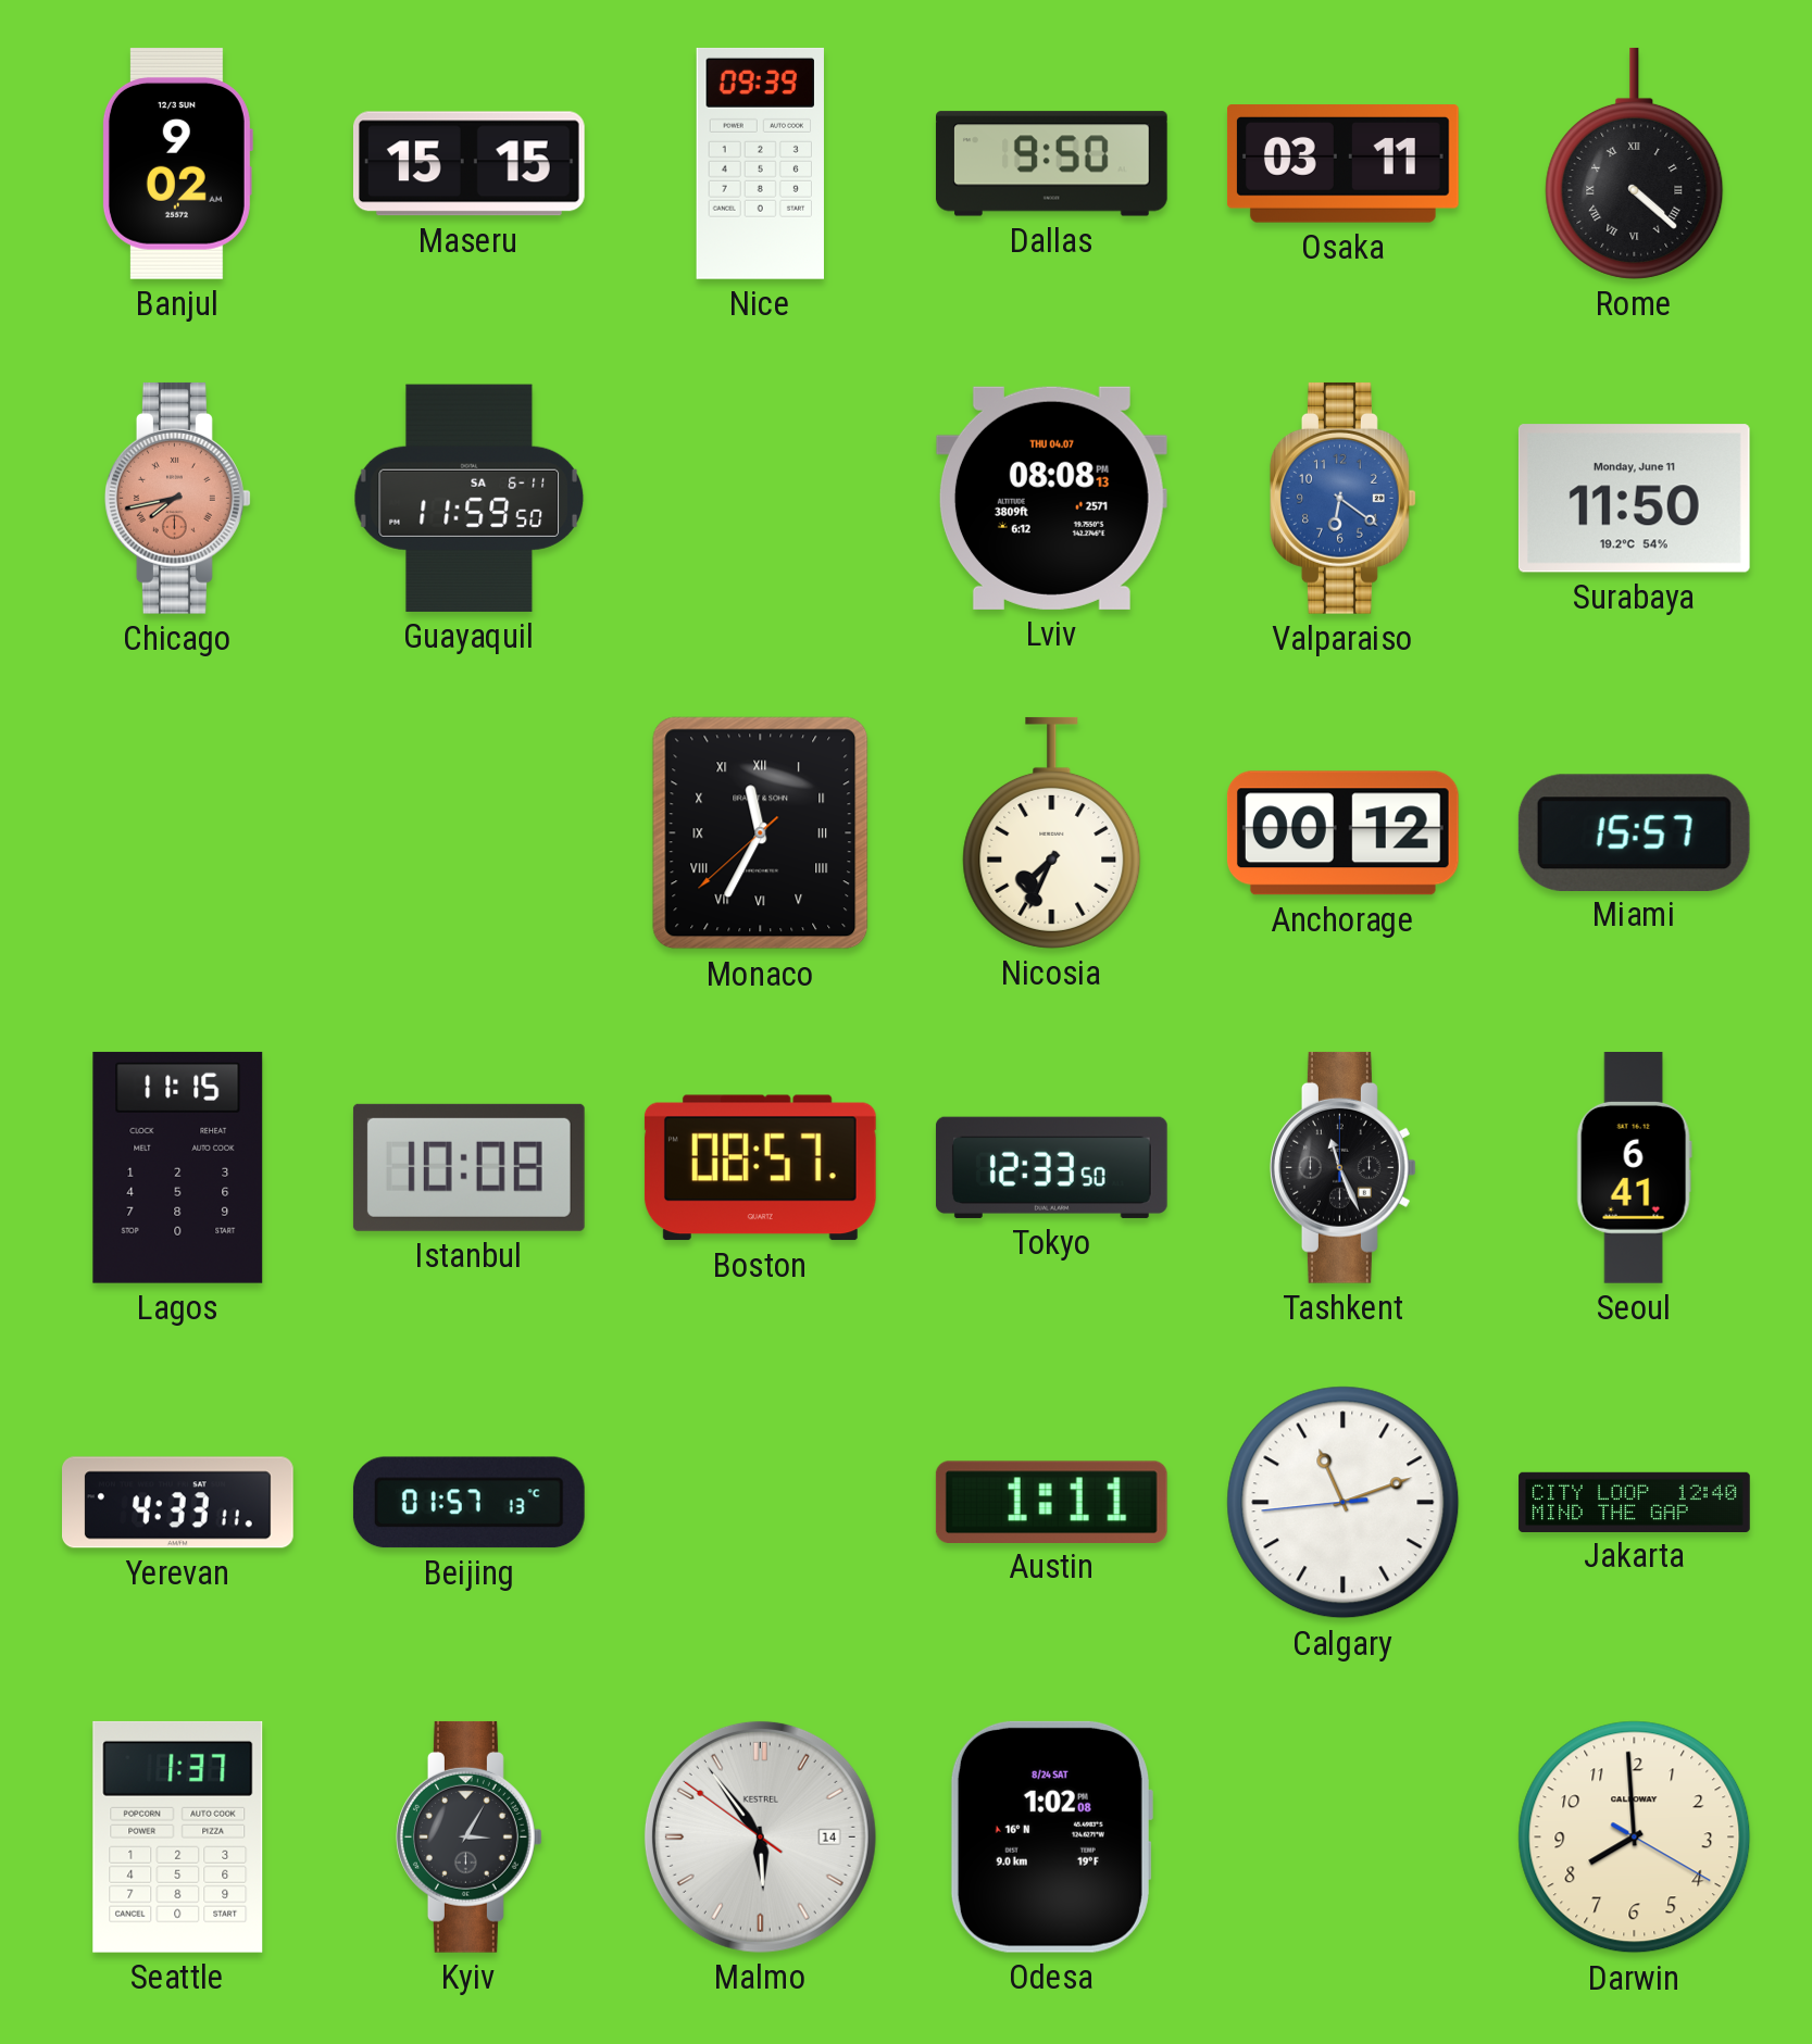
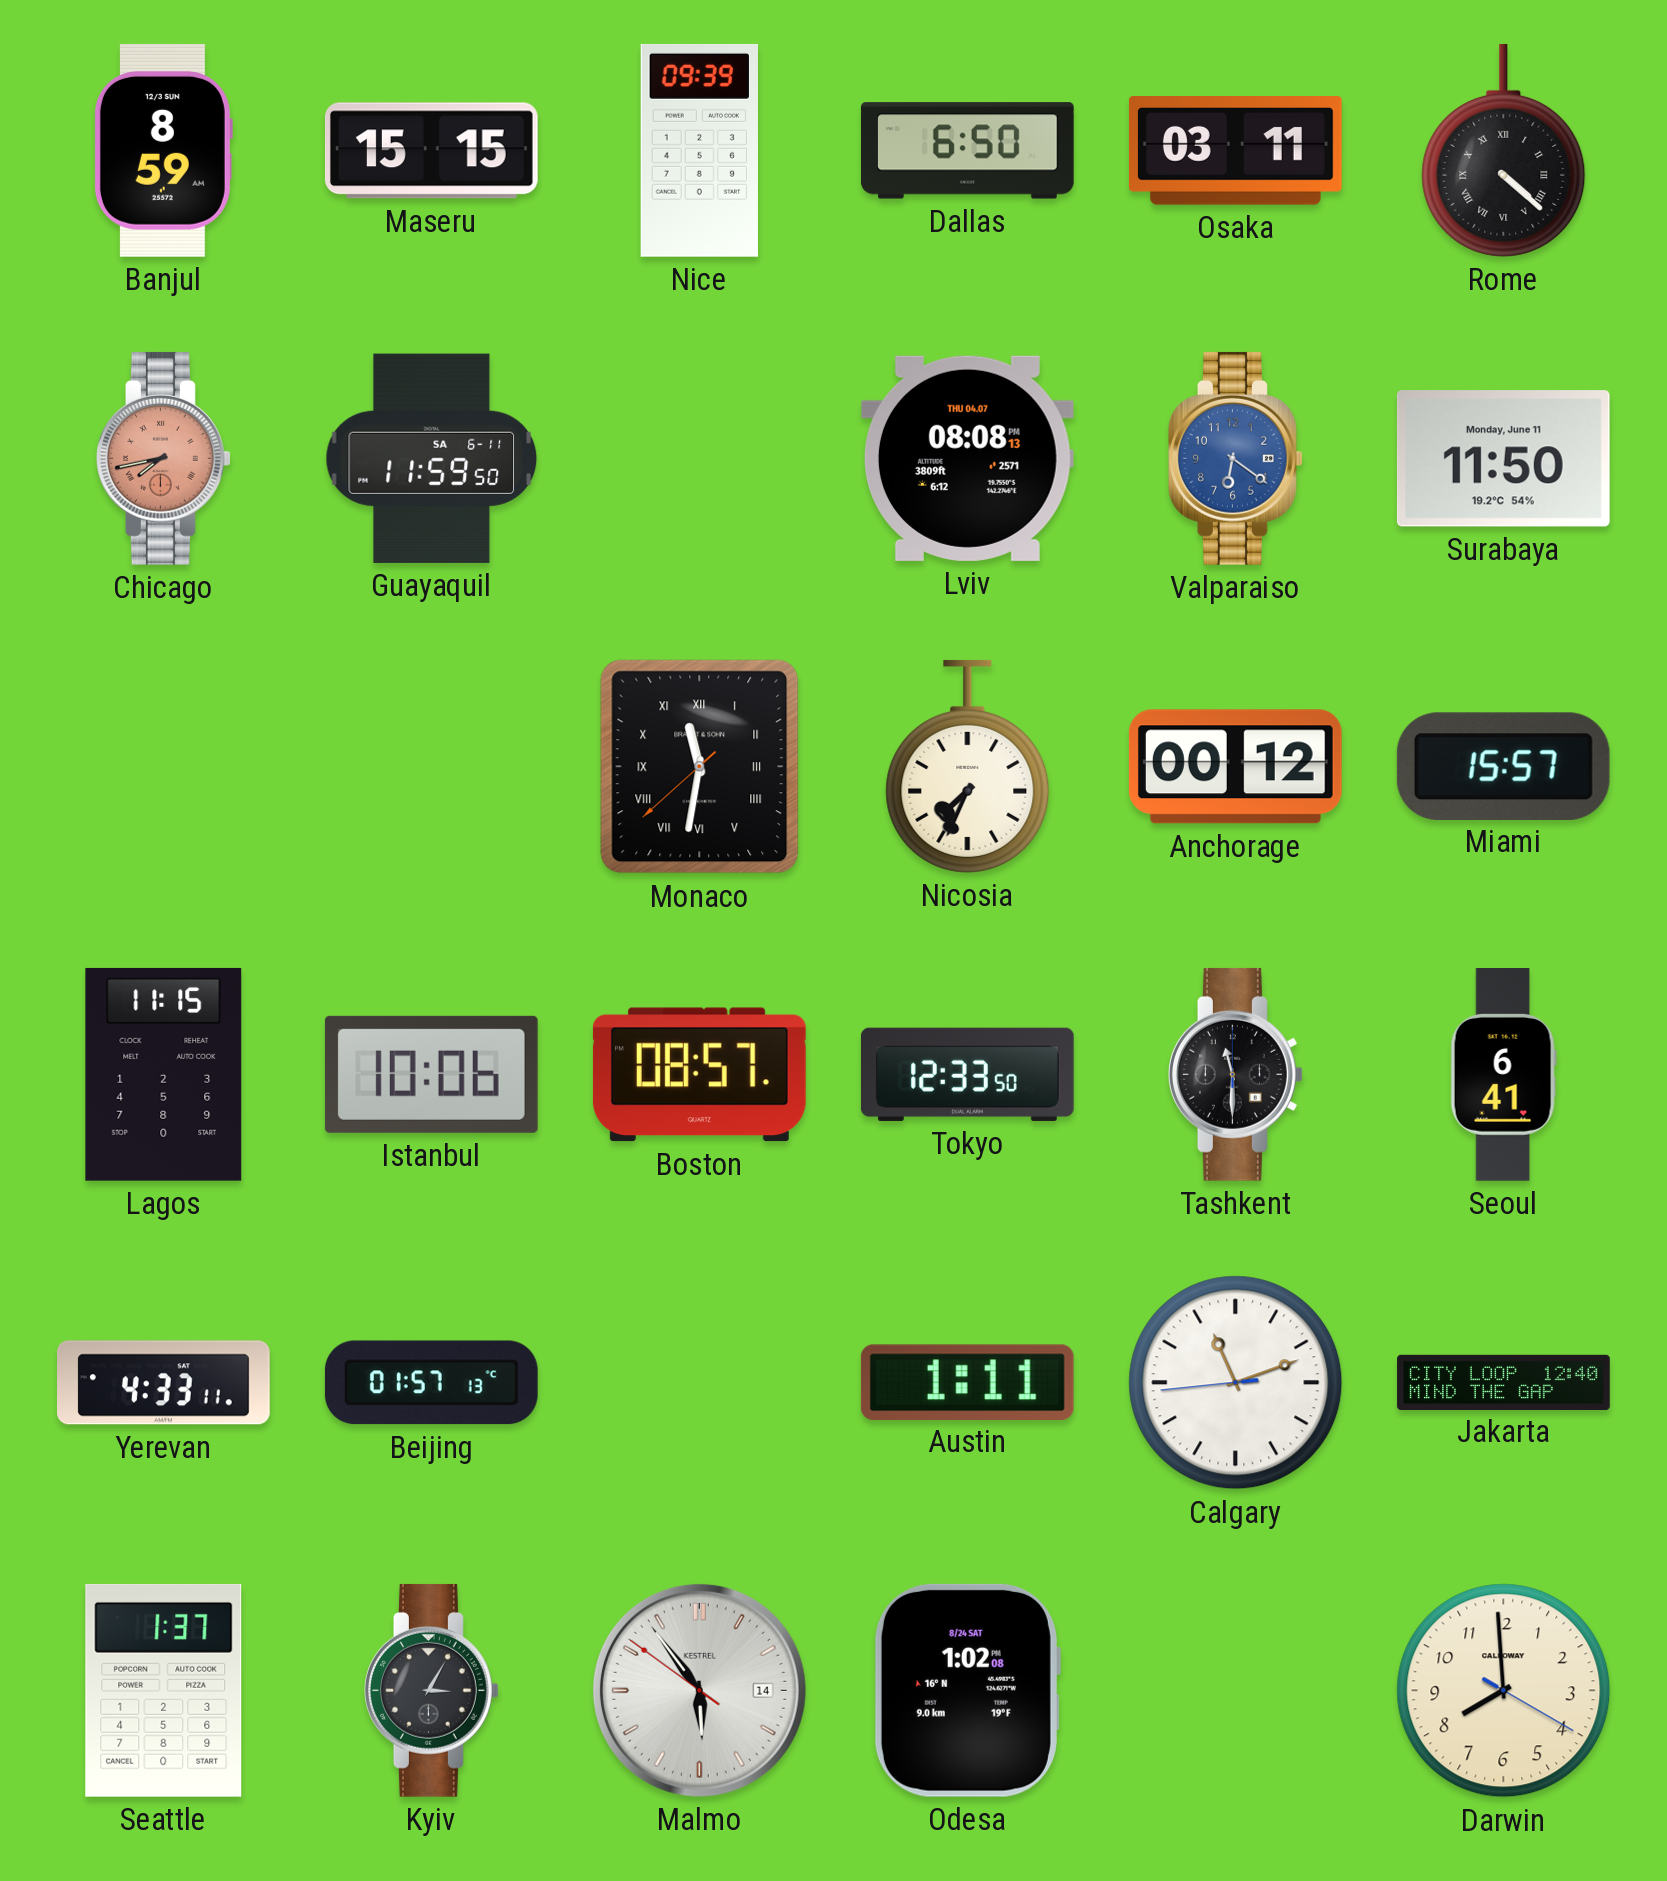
Banjul: 9:02 -> 8:59
Dallas: 9:50 -> 6:50
Monaco: 11:34 -> 11:31
Istanbul: 10:08 -> 10:06
Tashkent: 11:26 -> 11:30
